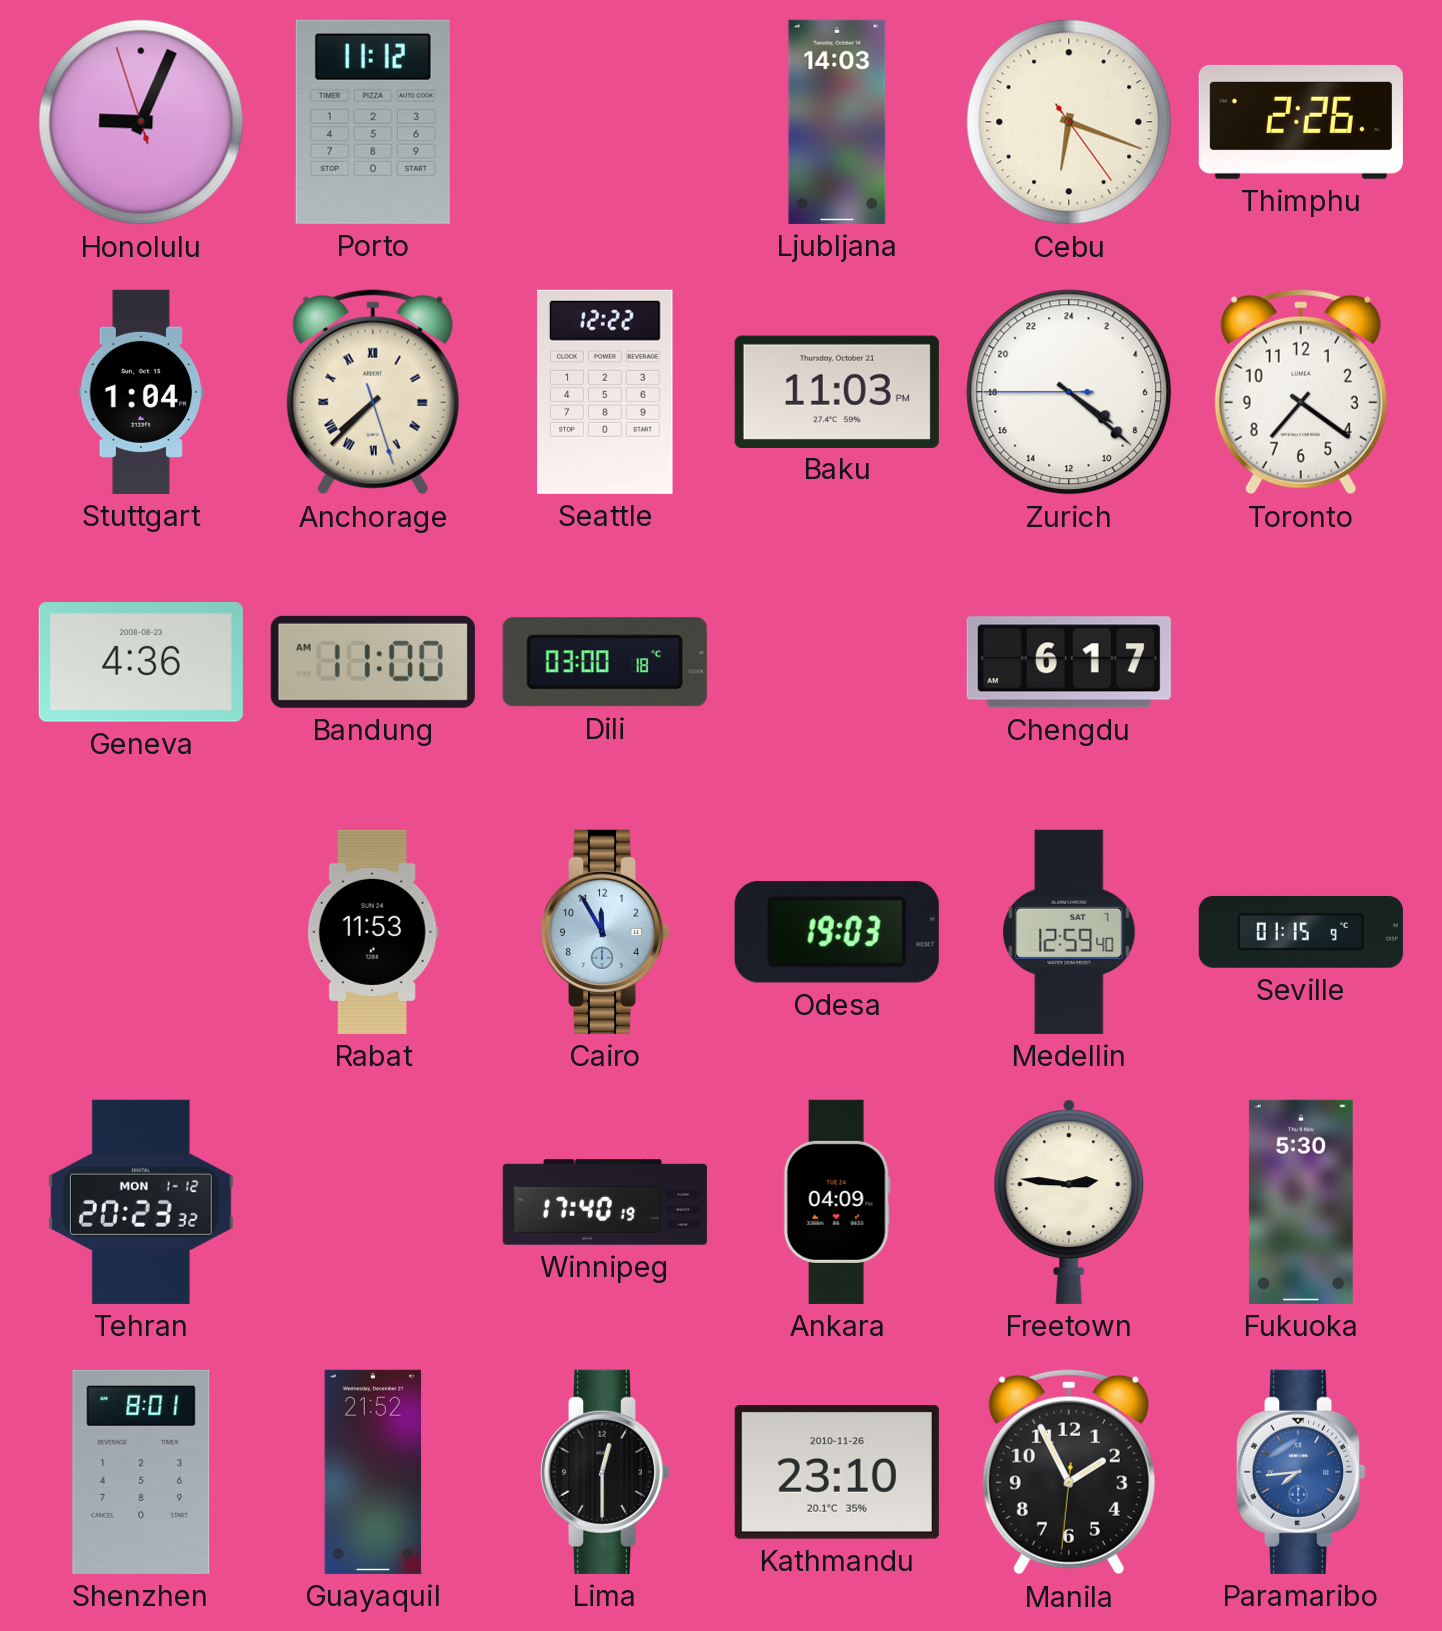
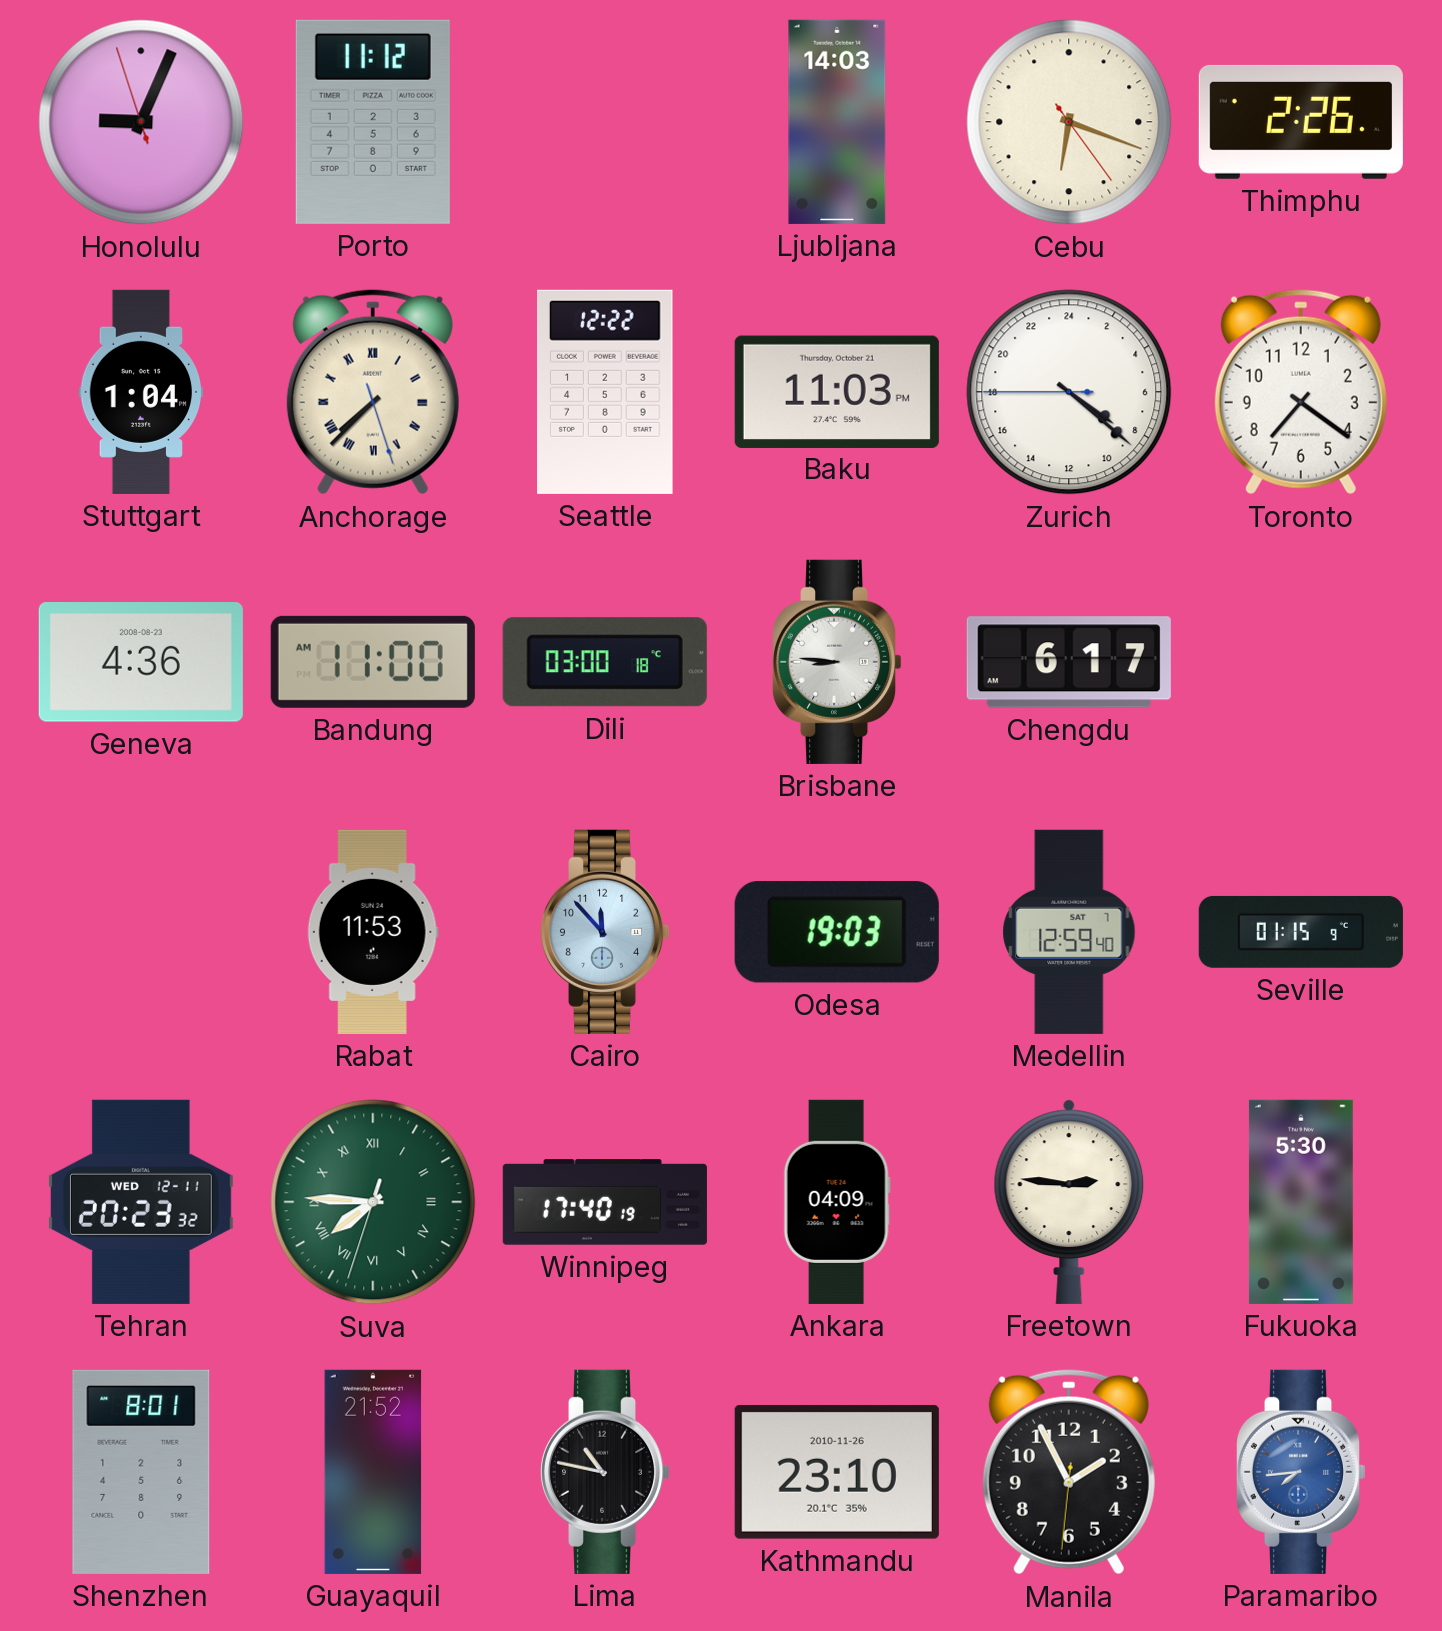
Brisbane: none -> 8:46
Cairo: 11:55 -> 11:53
Tehran date: MON 1-12 -> WED 12-11
Suva: none -> 7:45
Lima: 12:30 -> 10:47
